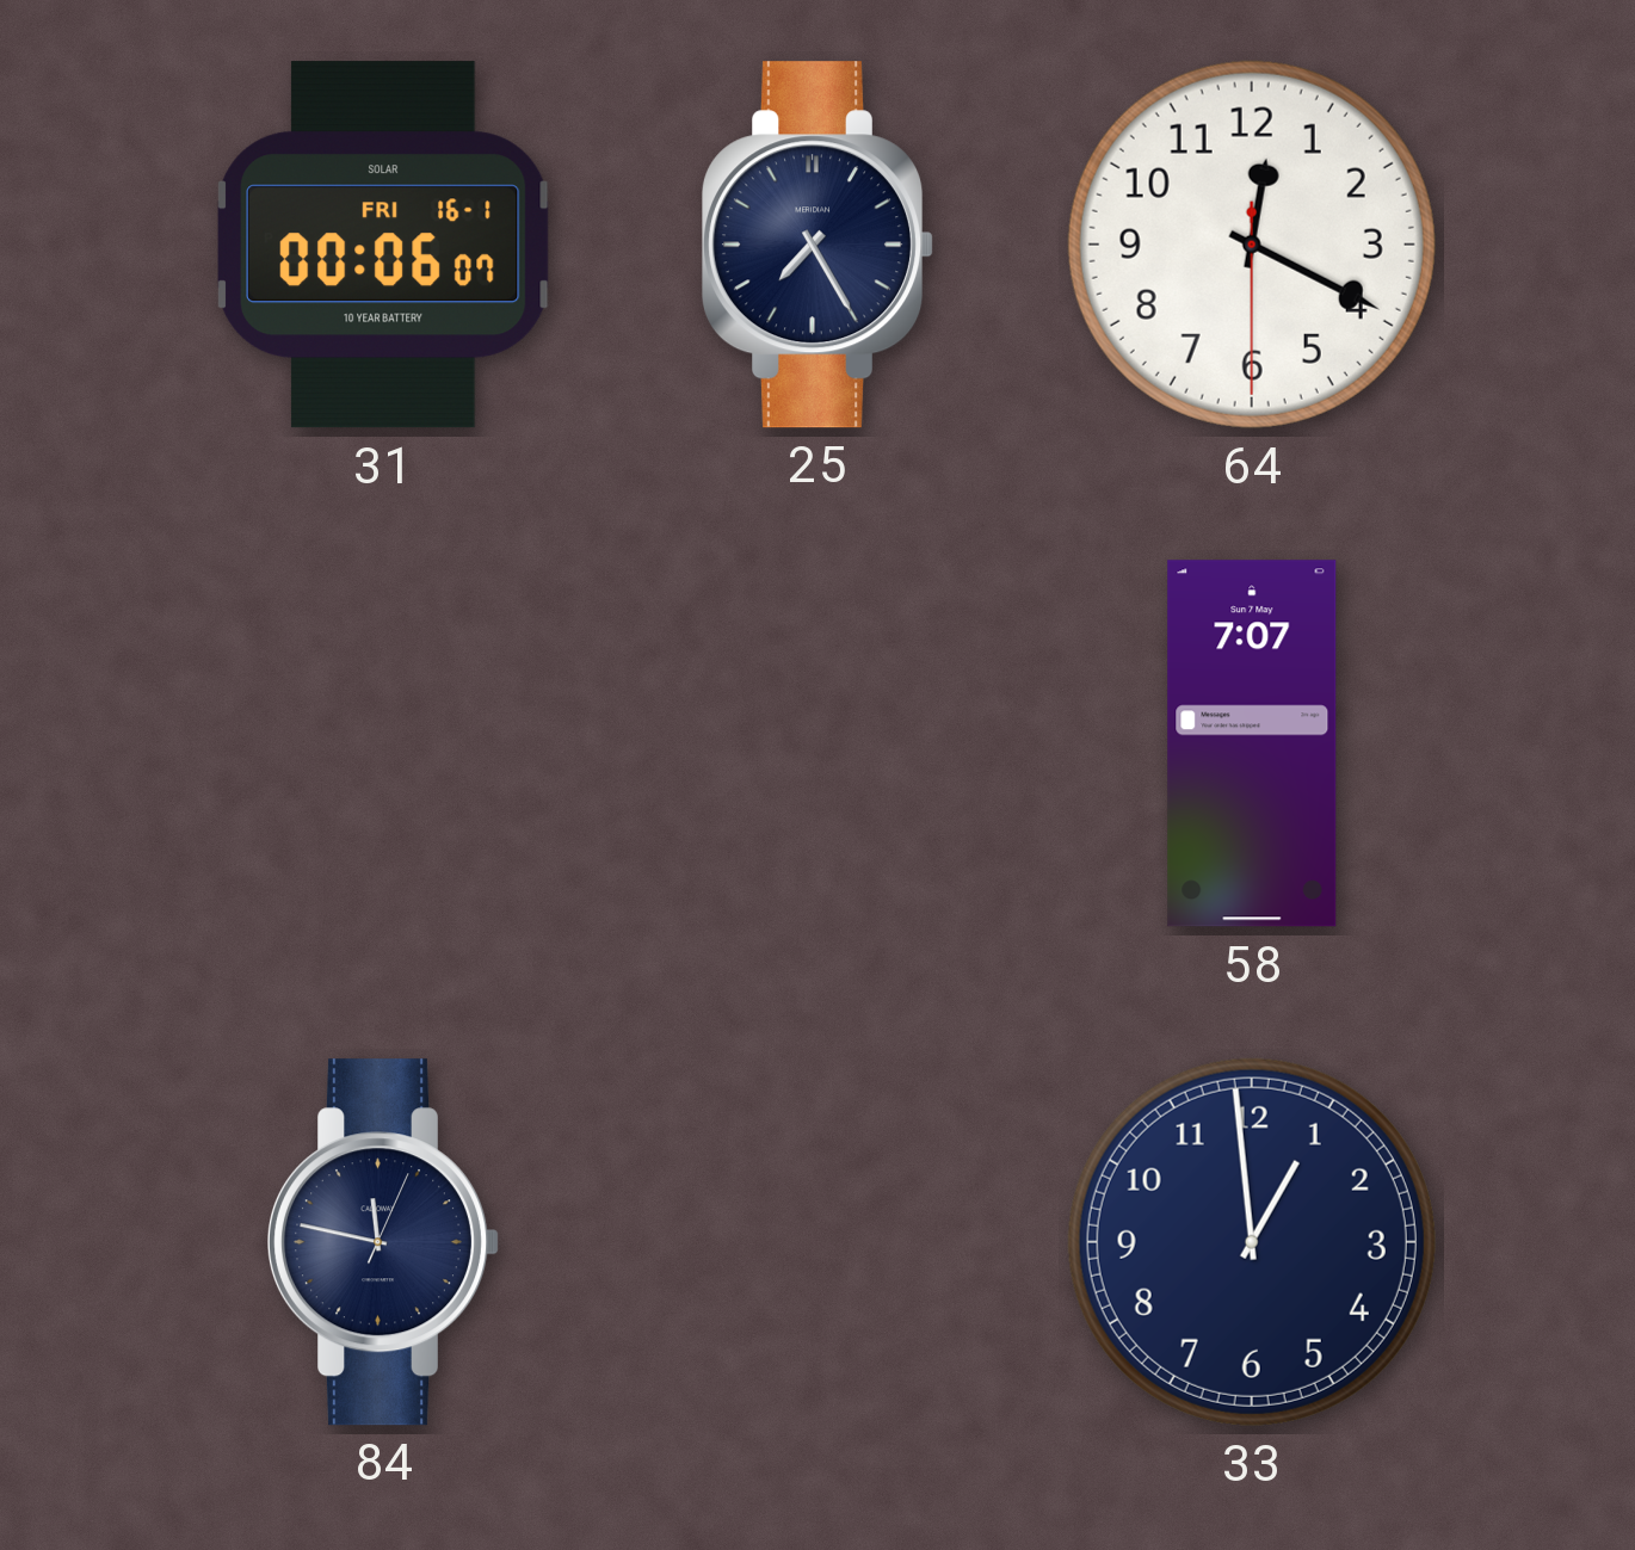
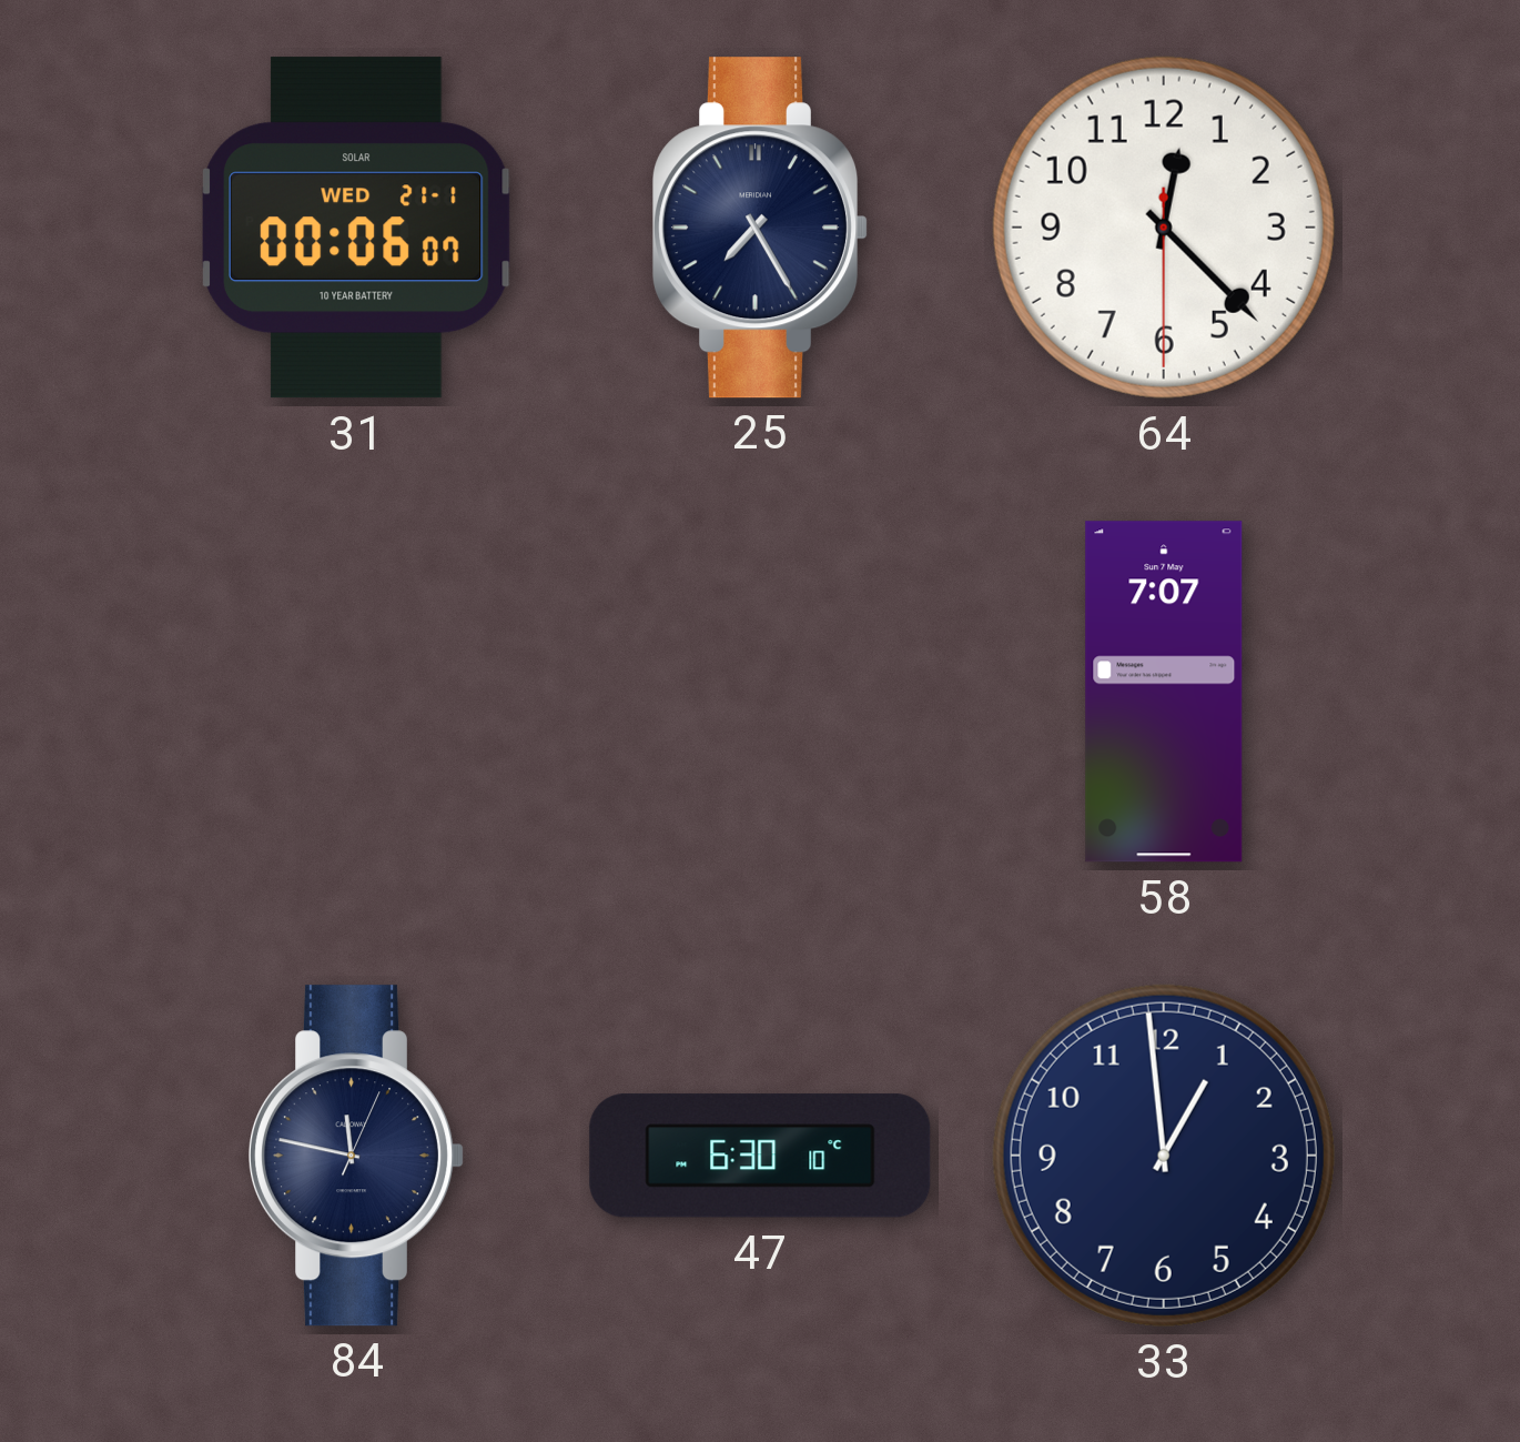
31 date: FRI 16-1 -> WED 21-1
64: 12:19 -> 12:22
47: none -> 6:30
